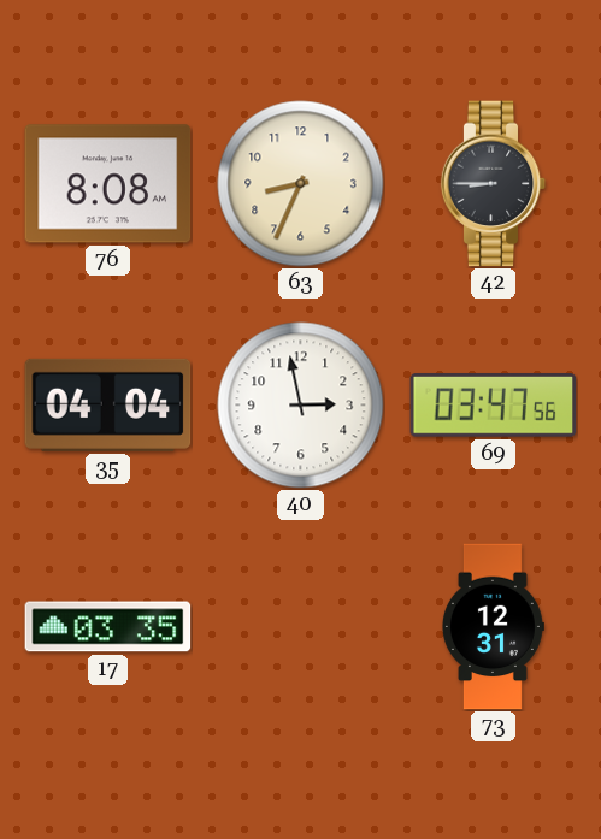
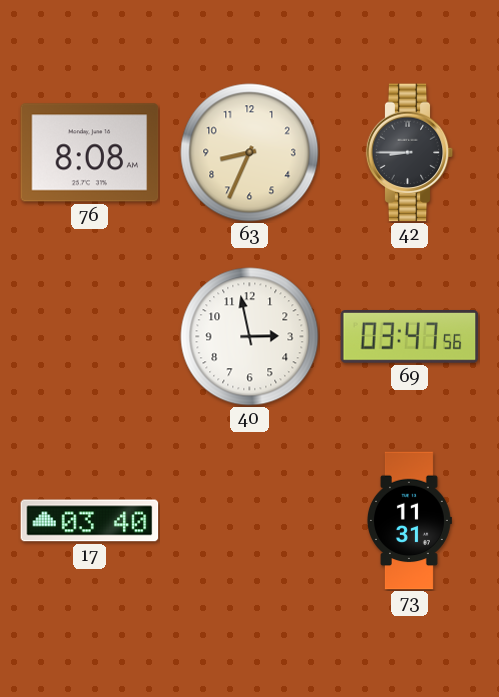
35: 04:04 -> none
17: 03:35 -> 03:40
73: 12:31 -> 11:31
